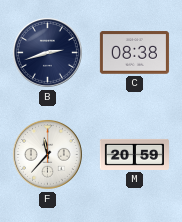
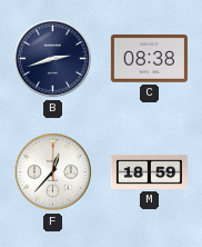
F: 11:37 -> 12:37
M: 20:59 -> 18:59
